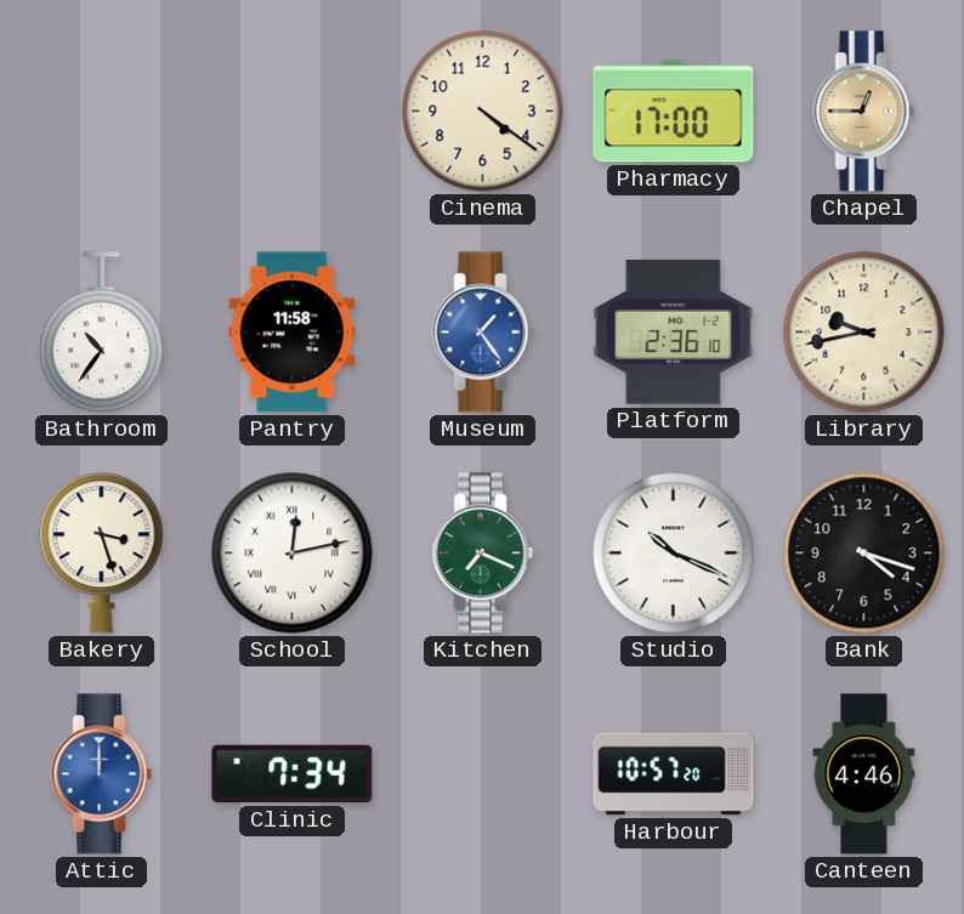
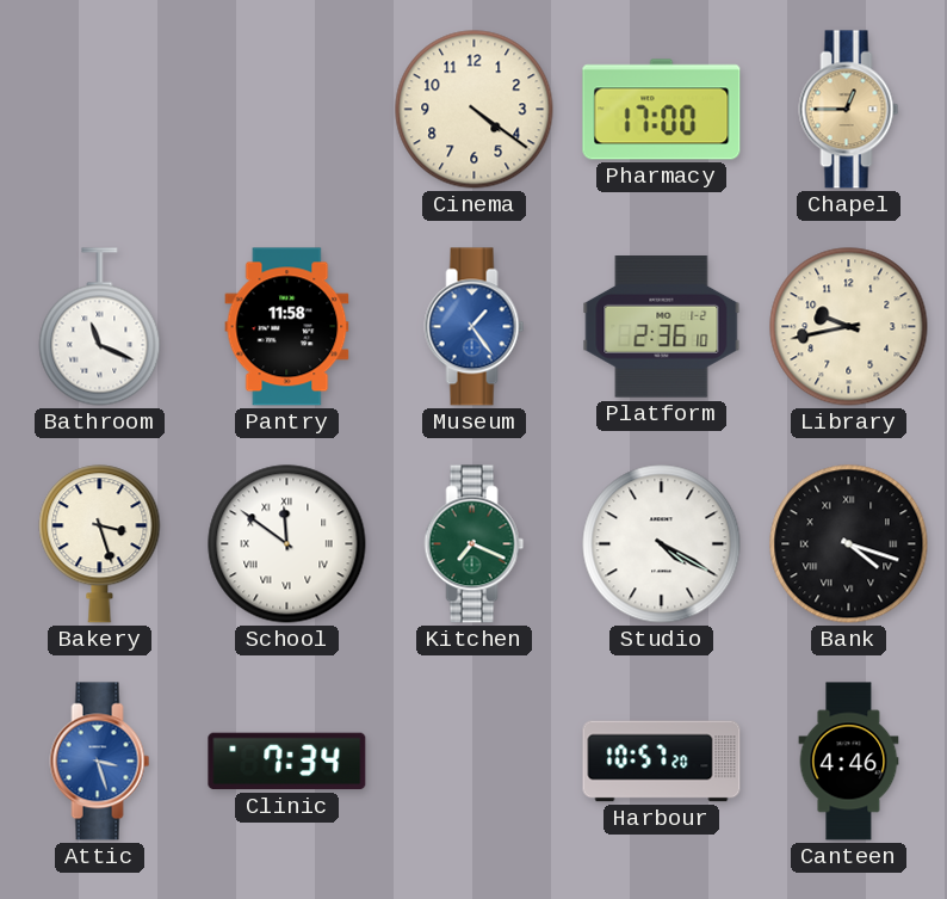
Bathroom: 10:36 -> 11:19
School: 12:13 -> 11:51
Studio: 10:19 -> 4:20
Bank numerals: Arabic -> Roman
Attic: 12:00 -> 3:27
